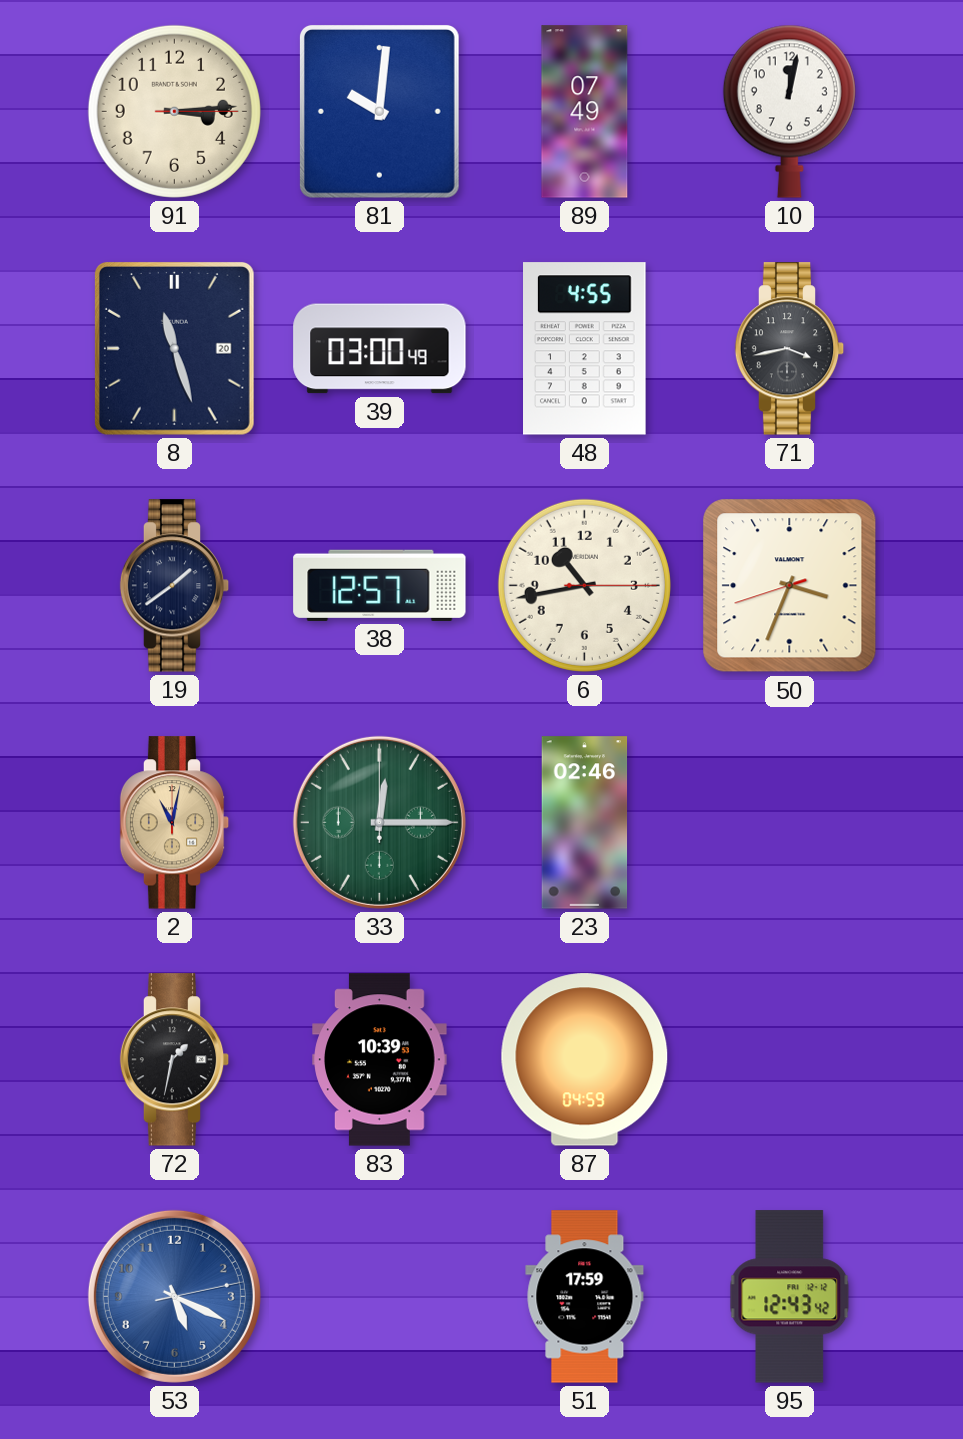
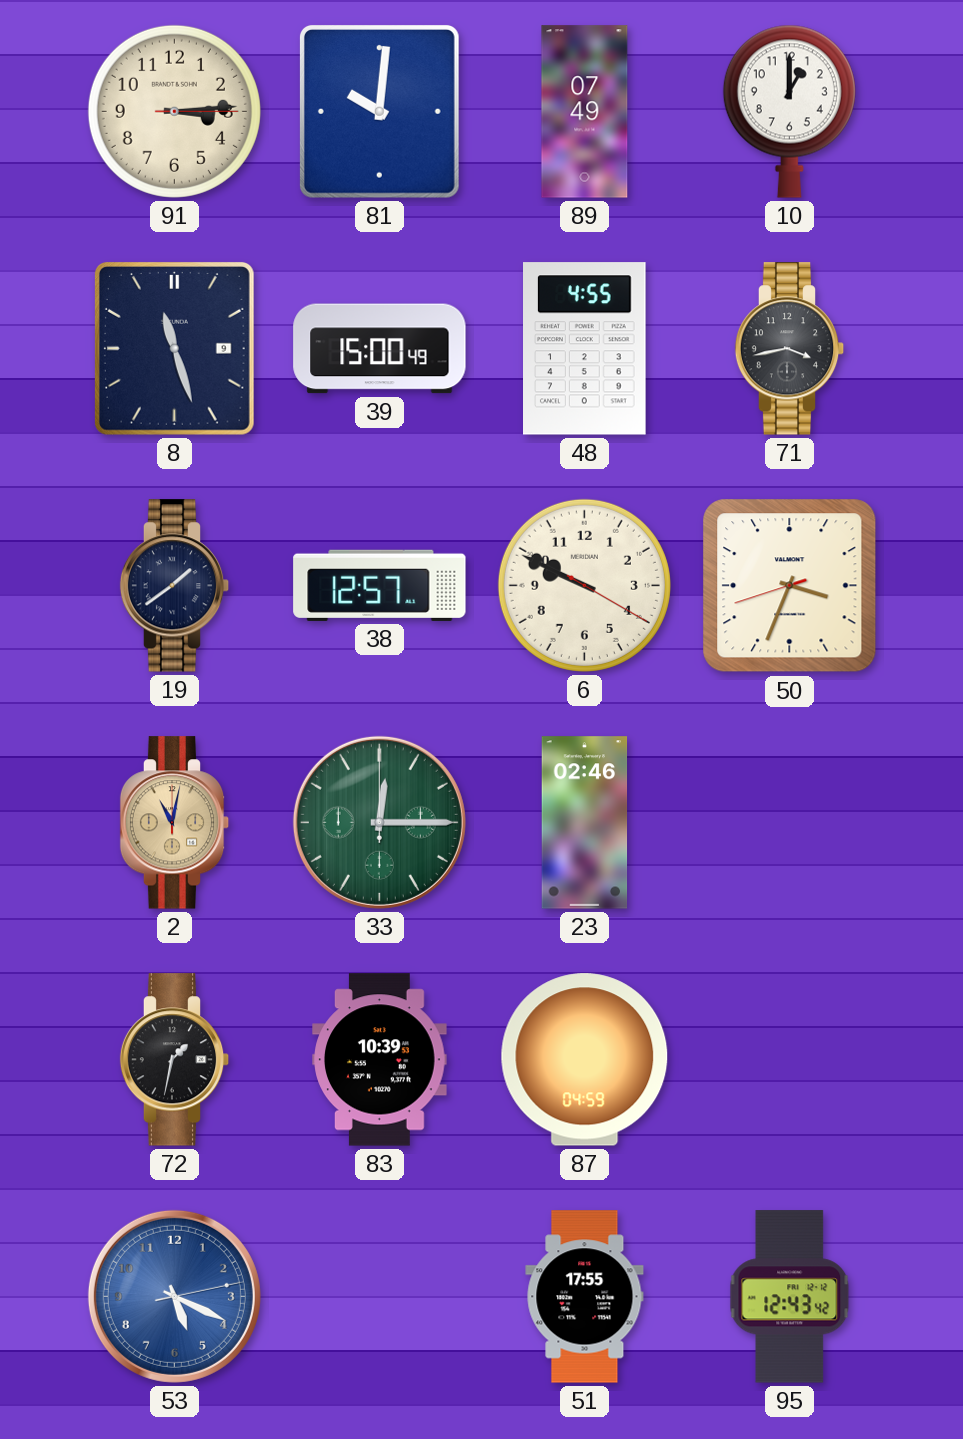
10: 12:02 -> 1:00
8 date: 20 -> 9
39: 03:00 -> 15:00
6: 10:43 -> 9:49
51: 17:59 -> 17:55
